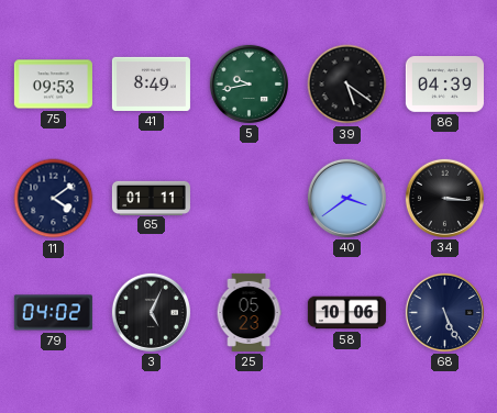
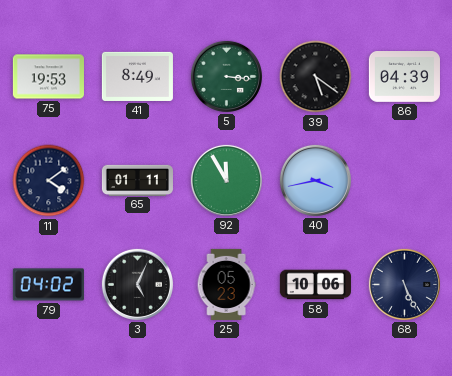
75: 09:53 -> 19:53
5: 9:43 -> 3:16
92: none -> 11:55
40: 3:39 -> 3:43
34: 3:16 -> none
